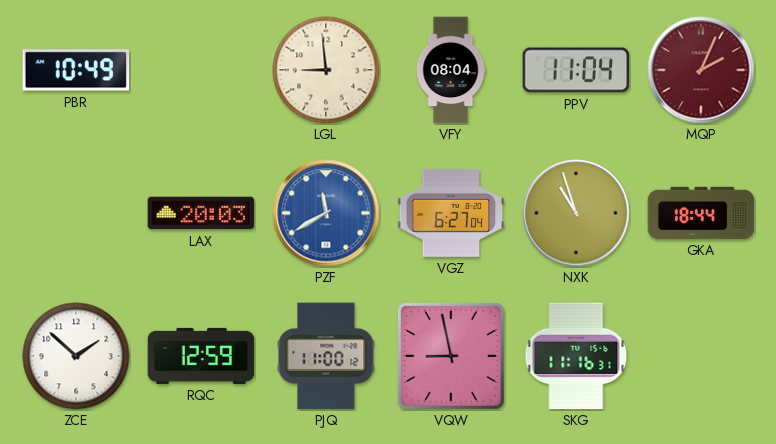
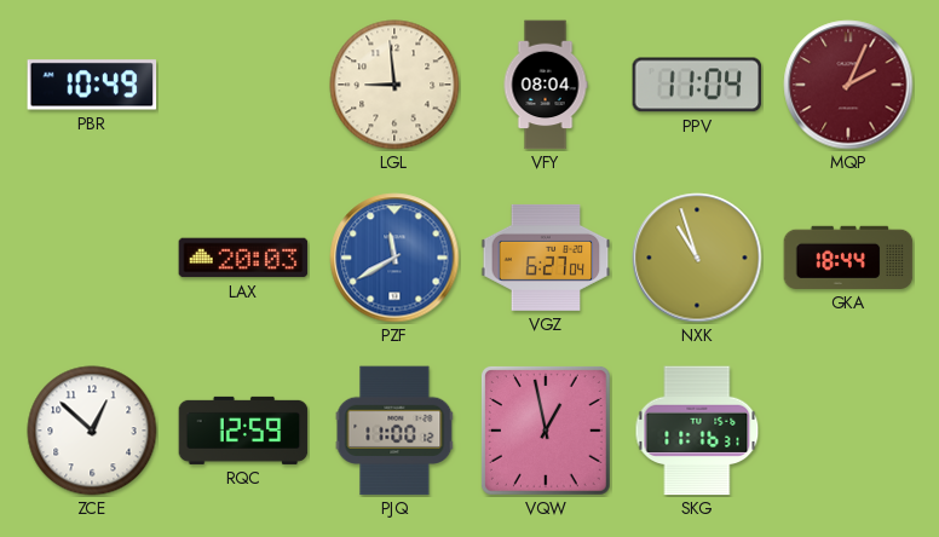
ZCE: 1:52 -> 12:52
VQW: 8:58 -> 12:58
